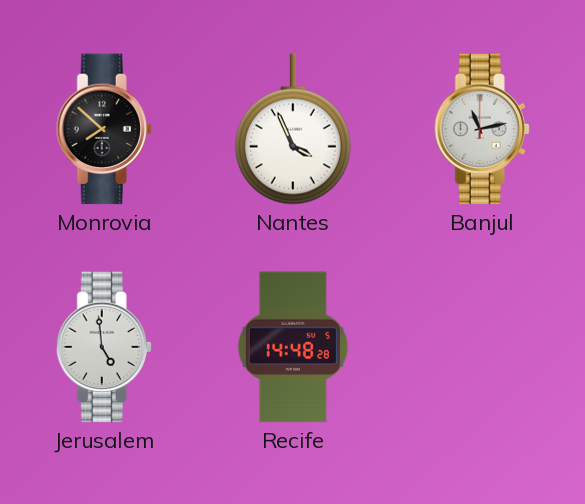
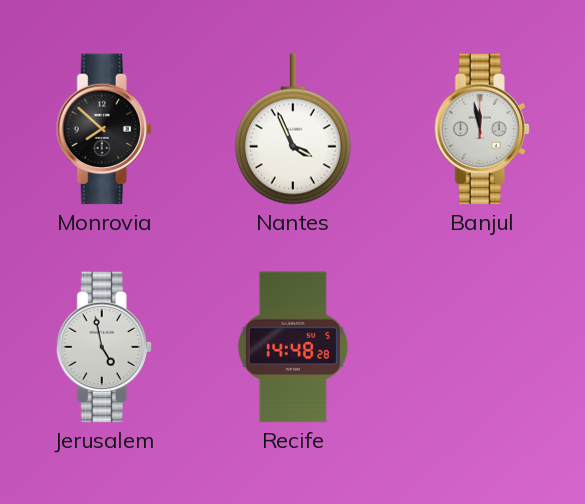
Banjul: 11:13 -> 11:58
Jerusalem: 4:59 -> 4:58
